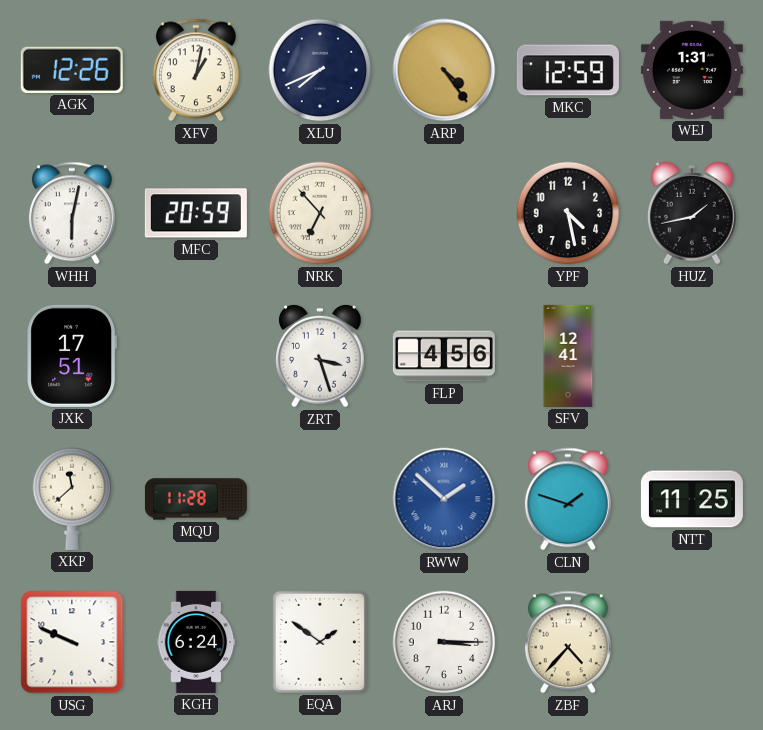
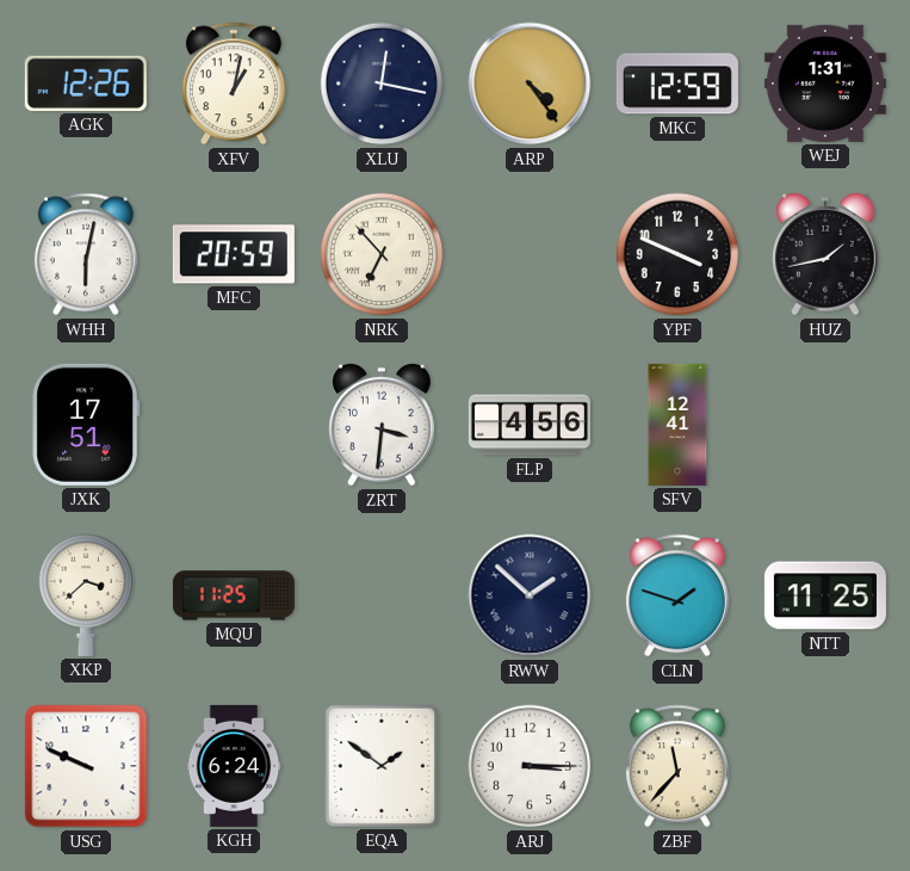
XLU: 7:41 -> 12:17
YPF: 4:28 -> 3:49
ZRT: 3:27 -> 3:31
XKP: 11:38 -> 3:38
MQU: 11:28 -> 11:25
RWW dial: blue -> navy
ZBF: 4:37 -> 11:37
